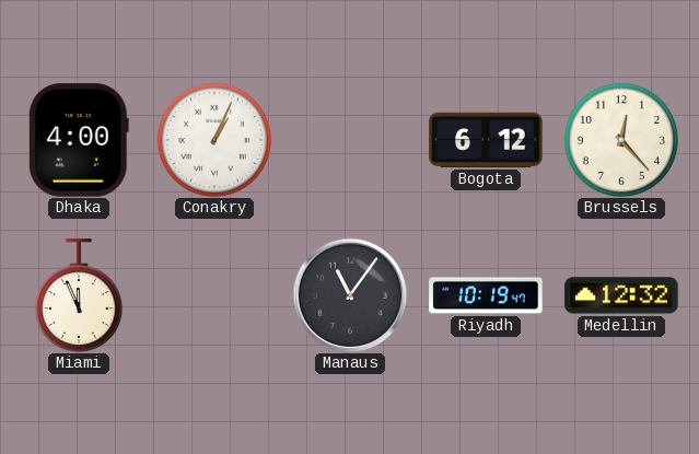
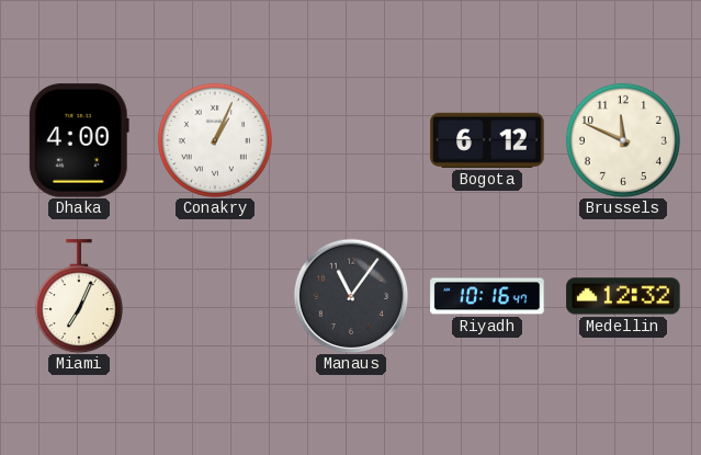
Brussels: 12:23 -> 11:49
Miami: 11:56 -> 7:04
Riyadh: 10:19 -> 10:16
